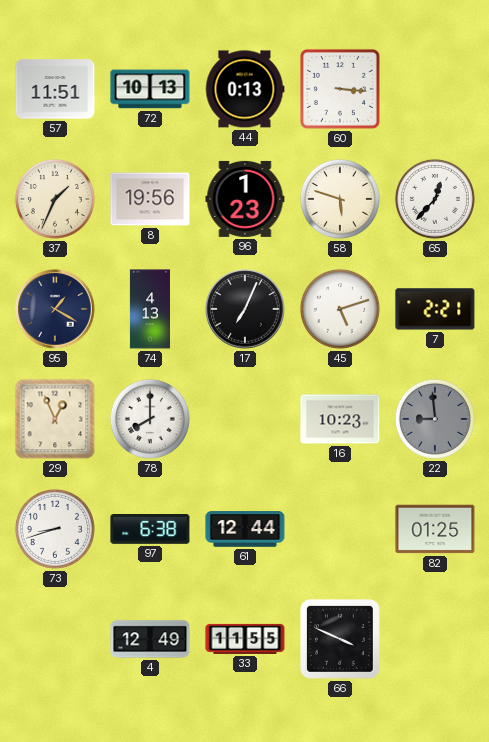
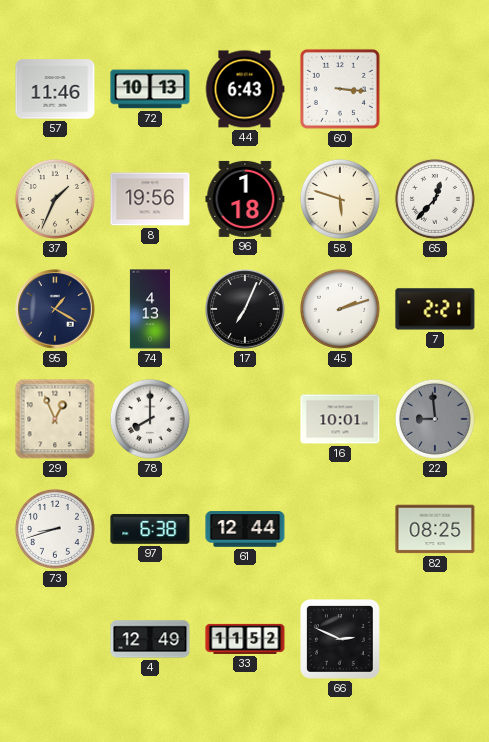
57: 11:51 -> 11:46
44: 0:13 -> 6:43
96: 1:23 -> 1:18
45: 5:12 -> 2:12
16: 10:23 -> 10:01
82: 01:25 -> 08:25
33: 11:55 -> 11:52
66: 3:49 -> 2:49
